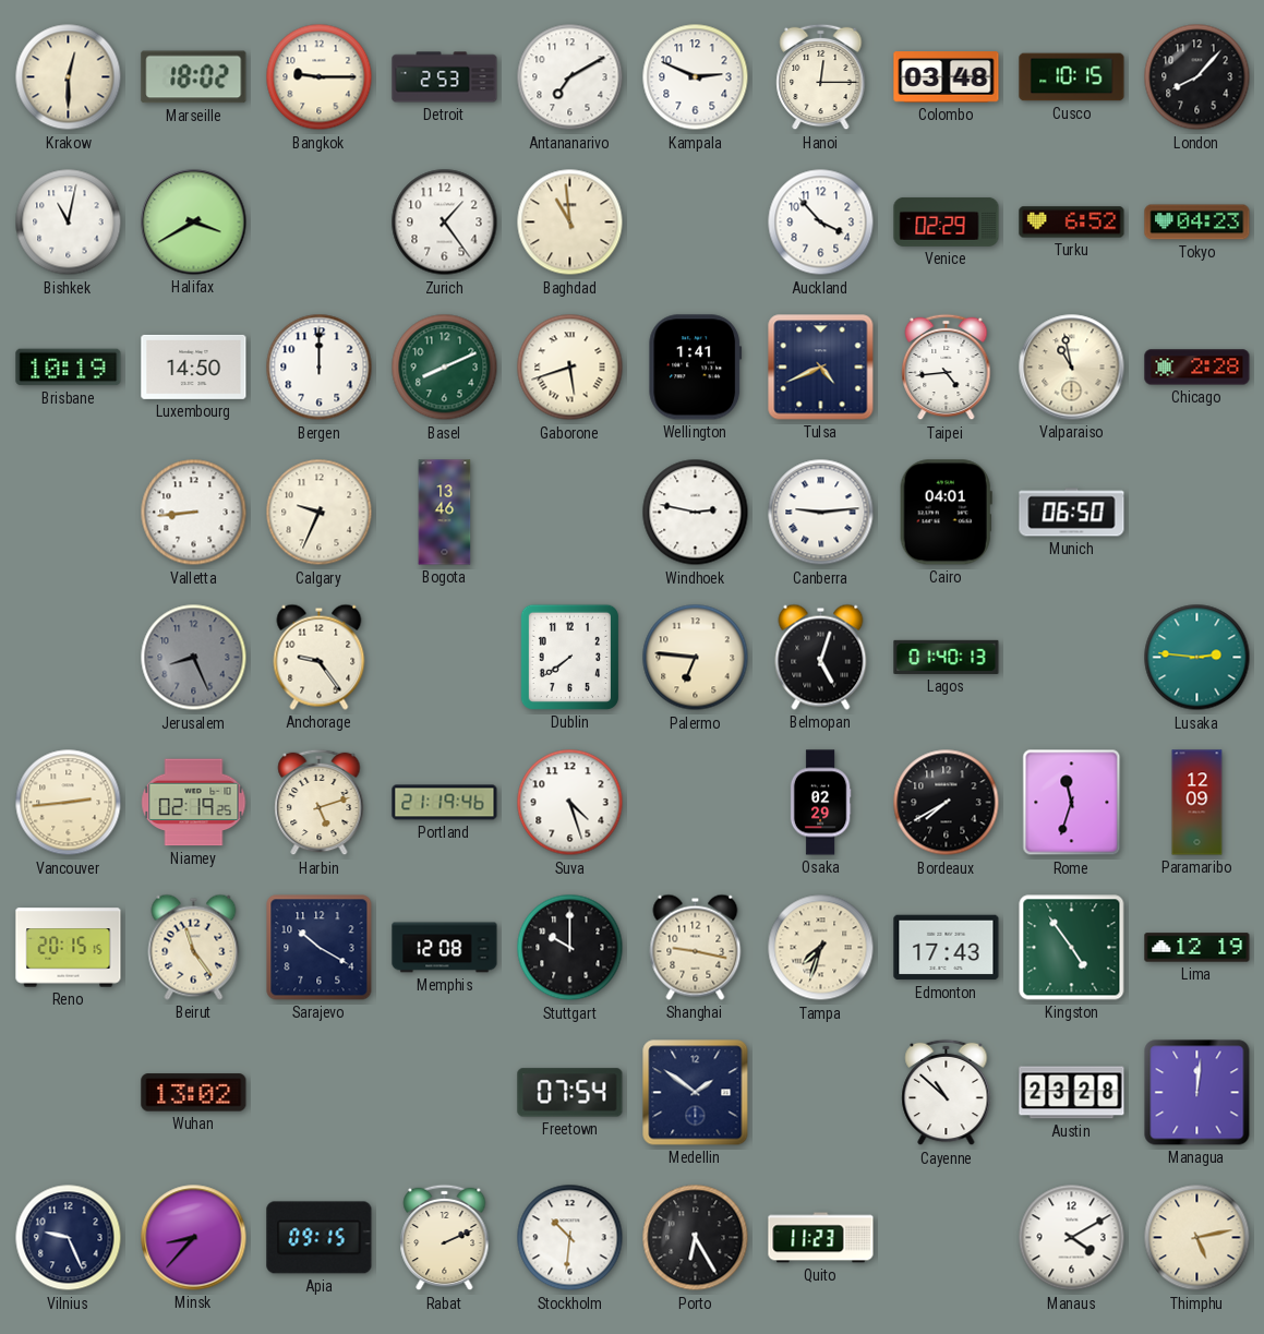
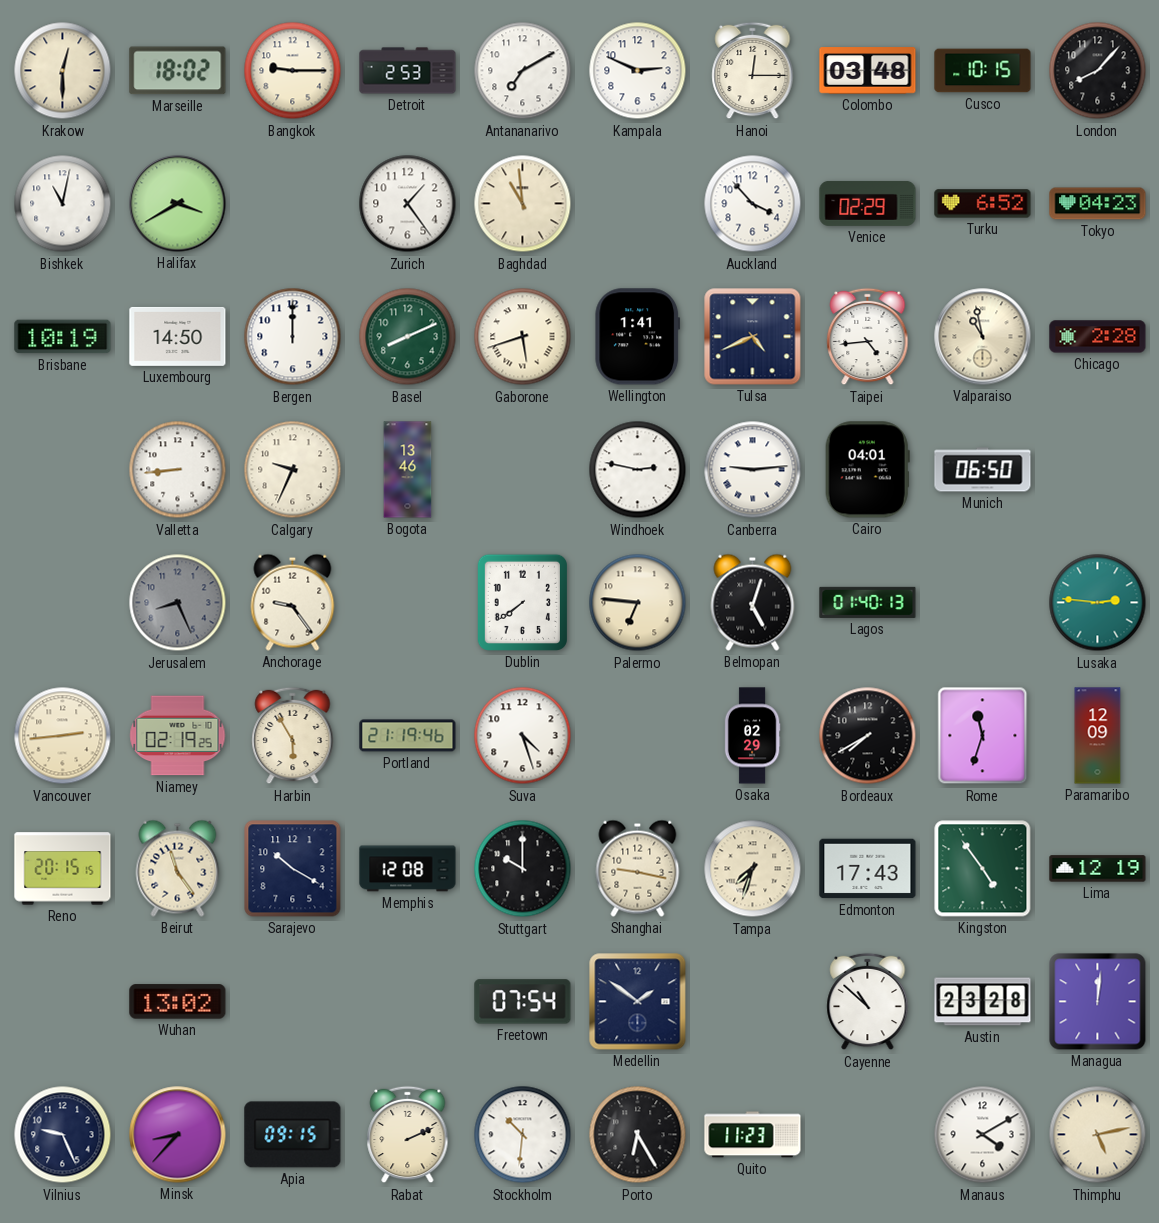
Harbin: 5:12 -> 5:55
